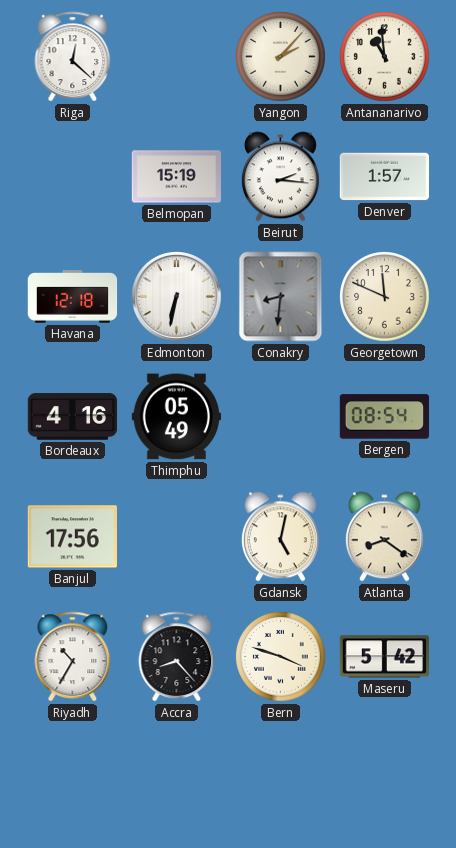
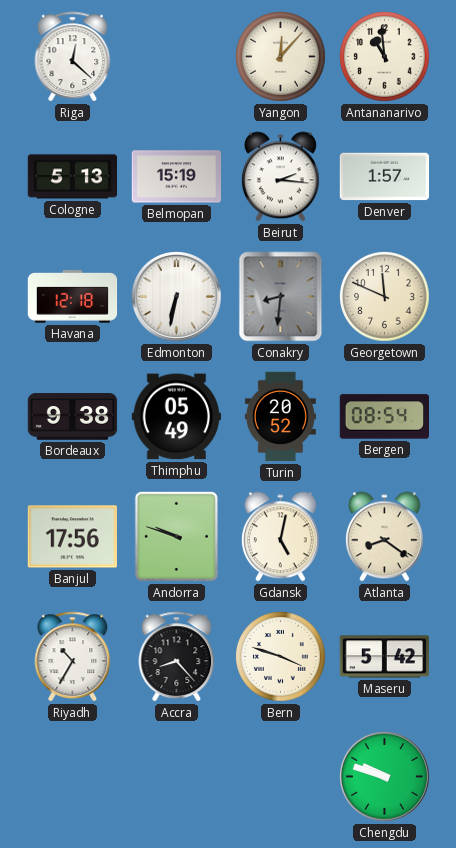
Yangon: 2:07 -> 12:07
Cologne: none -> 5:13
Bordeaux: 4:16 -> 9:38
Turin: none -> 20:52
Andorra: none -> 9:48
Chengdu: none -> 9:48
